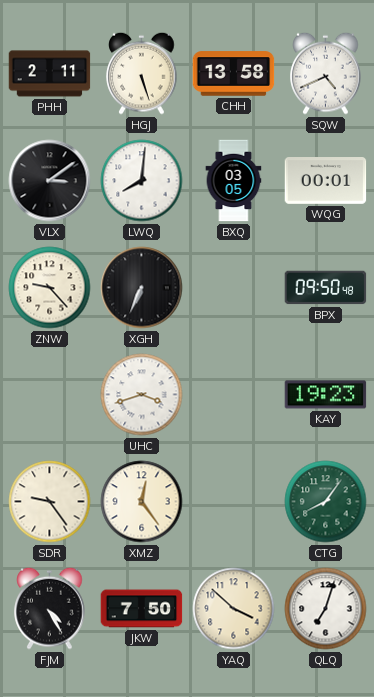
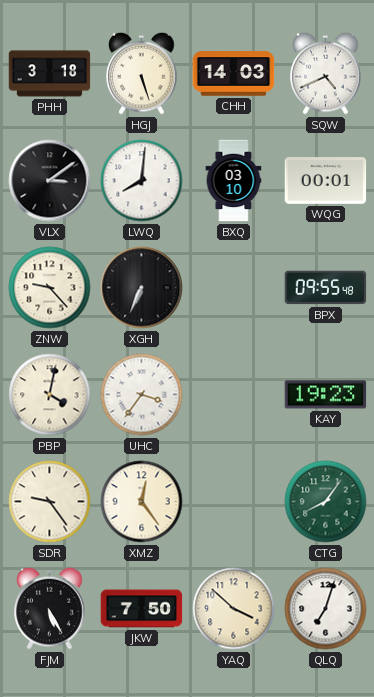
PHH: 2:11 -> 3:18
CHH: 13:58 -> 14:03
BXQ: 03:05 -> 03:10
BPX: 09:50 -> 09:55
PBP: none -> 4:02
UHC: 3:42 -> 3:36
FJM: 4:25 -> 5:25
